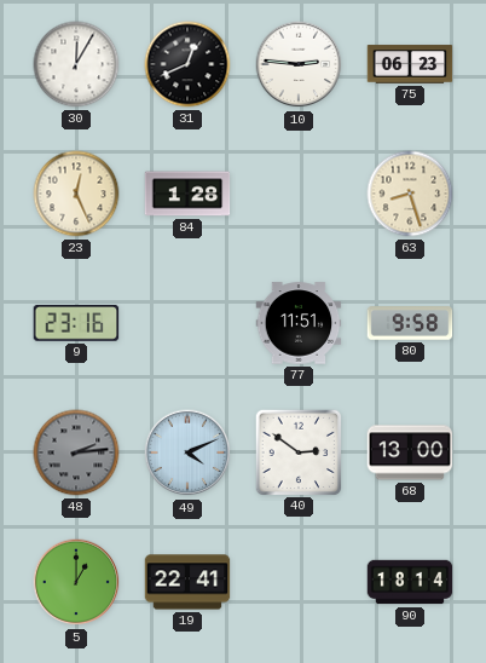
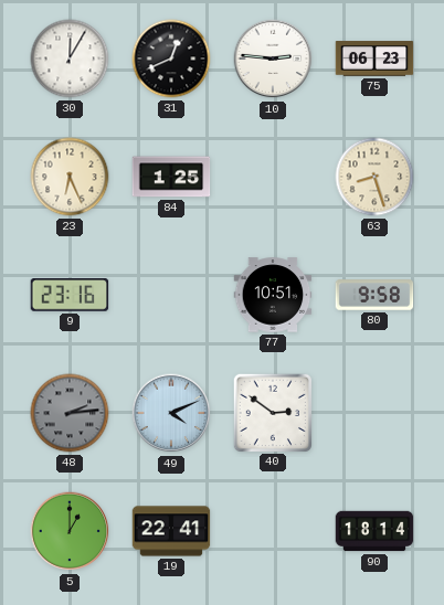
23: 12:26 -> 6:26
84: 1:28 -> 1:25
77: 11:51 -> 10:51
68: 13:00 -> none
